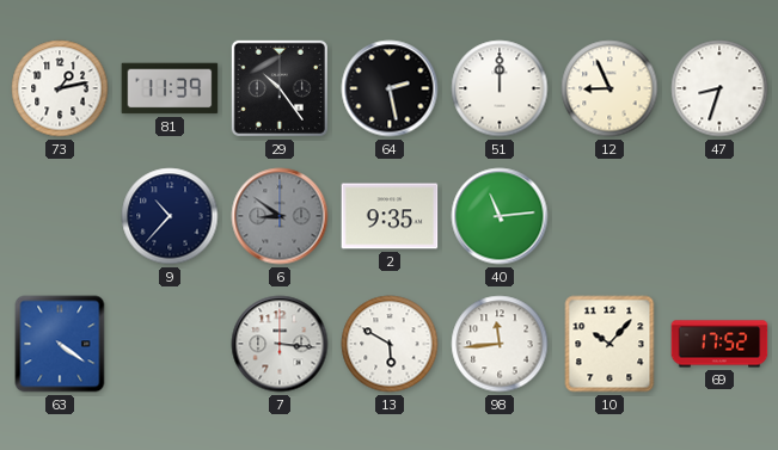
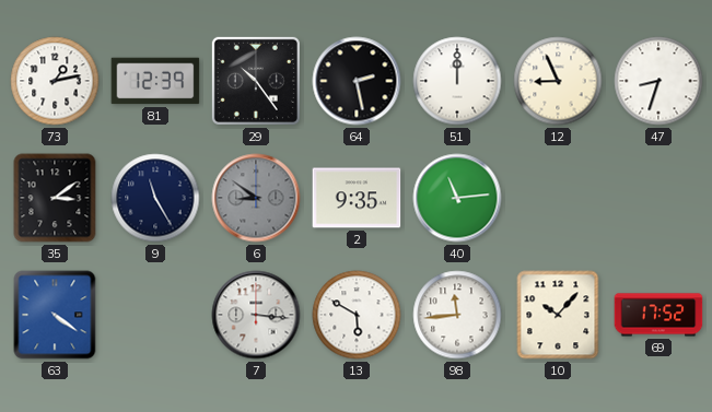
81: 11:39 -> 12:39
35: none -> 3:09
9: 10:37 -> 11:25
